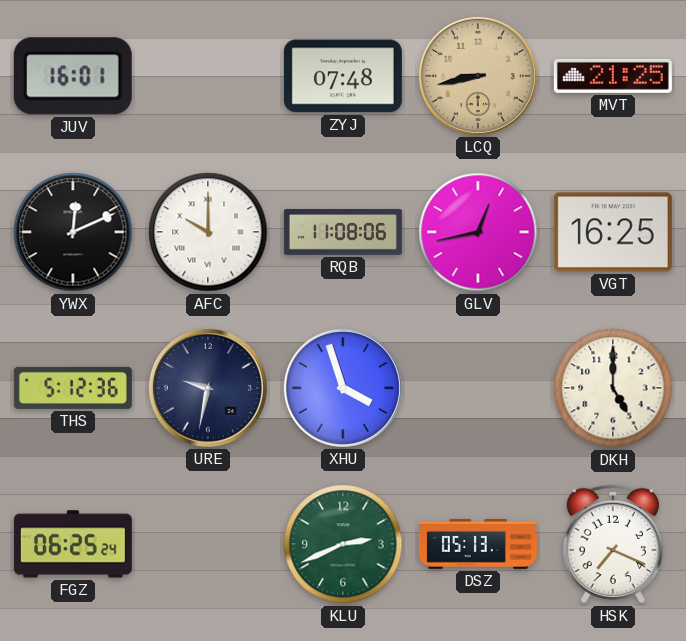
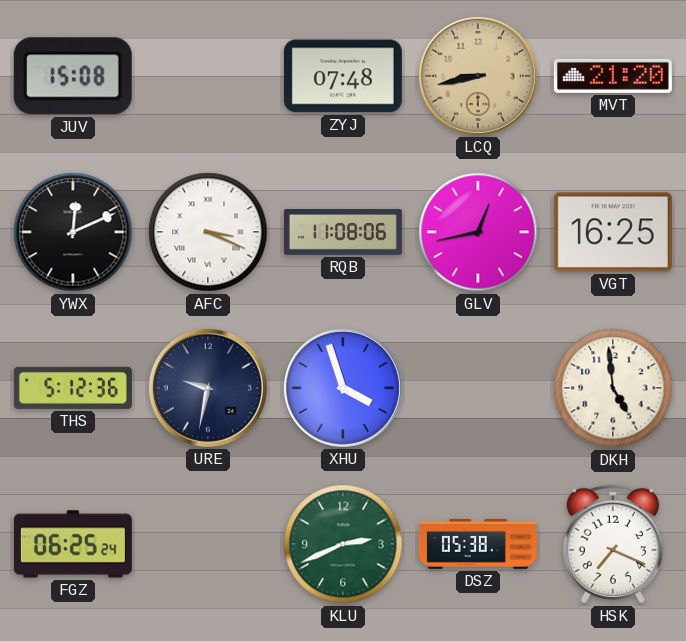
JUV: 16:01 -> 15:08
MVT: 21:25 -> 21:20
AFC: 10:00 -> 3:19
DKH: 5:00 -> 4:59
DSZ: 05:13 -> 05:38
